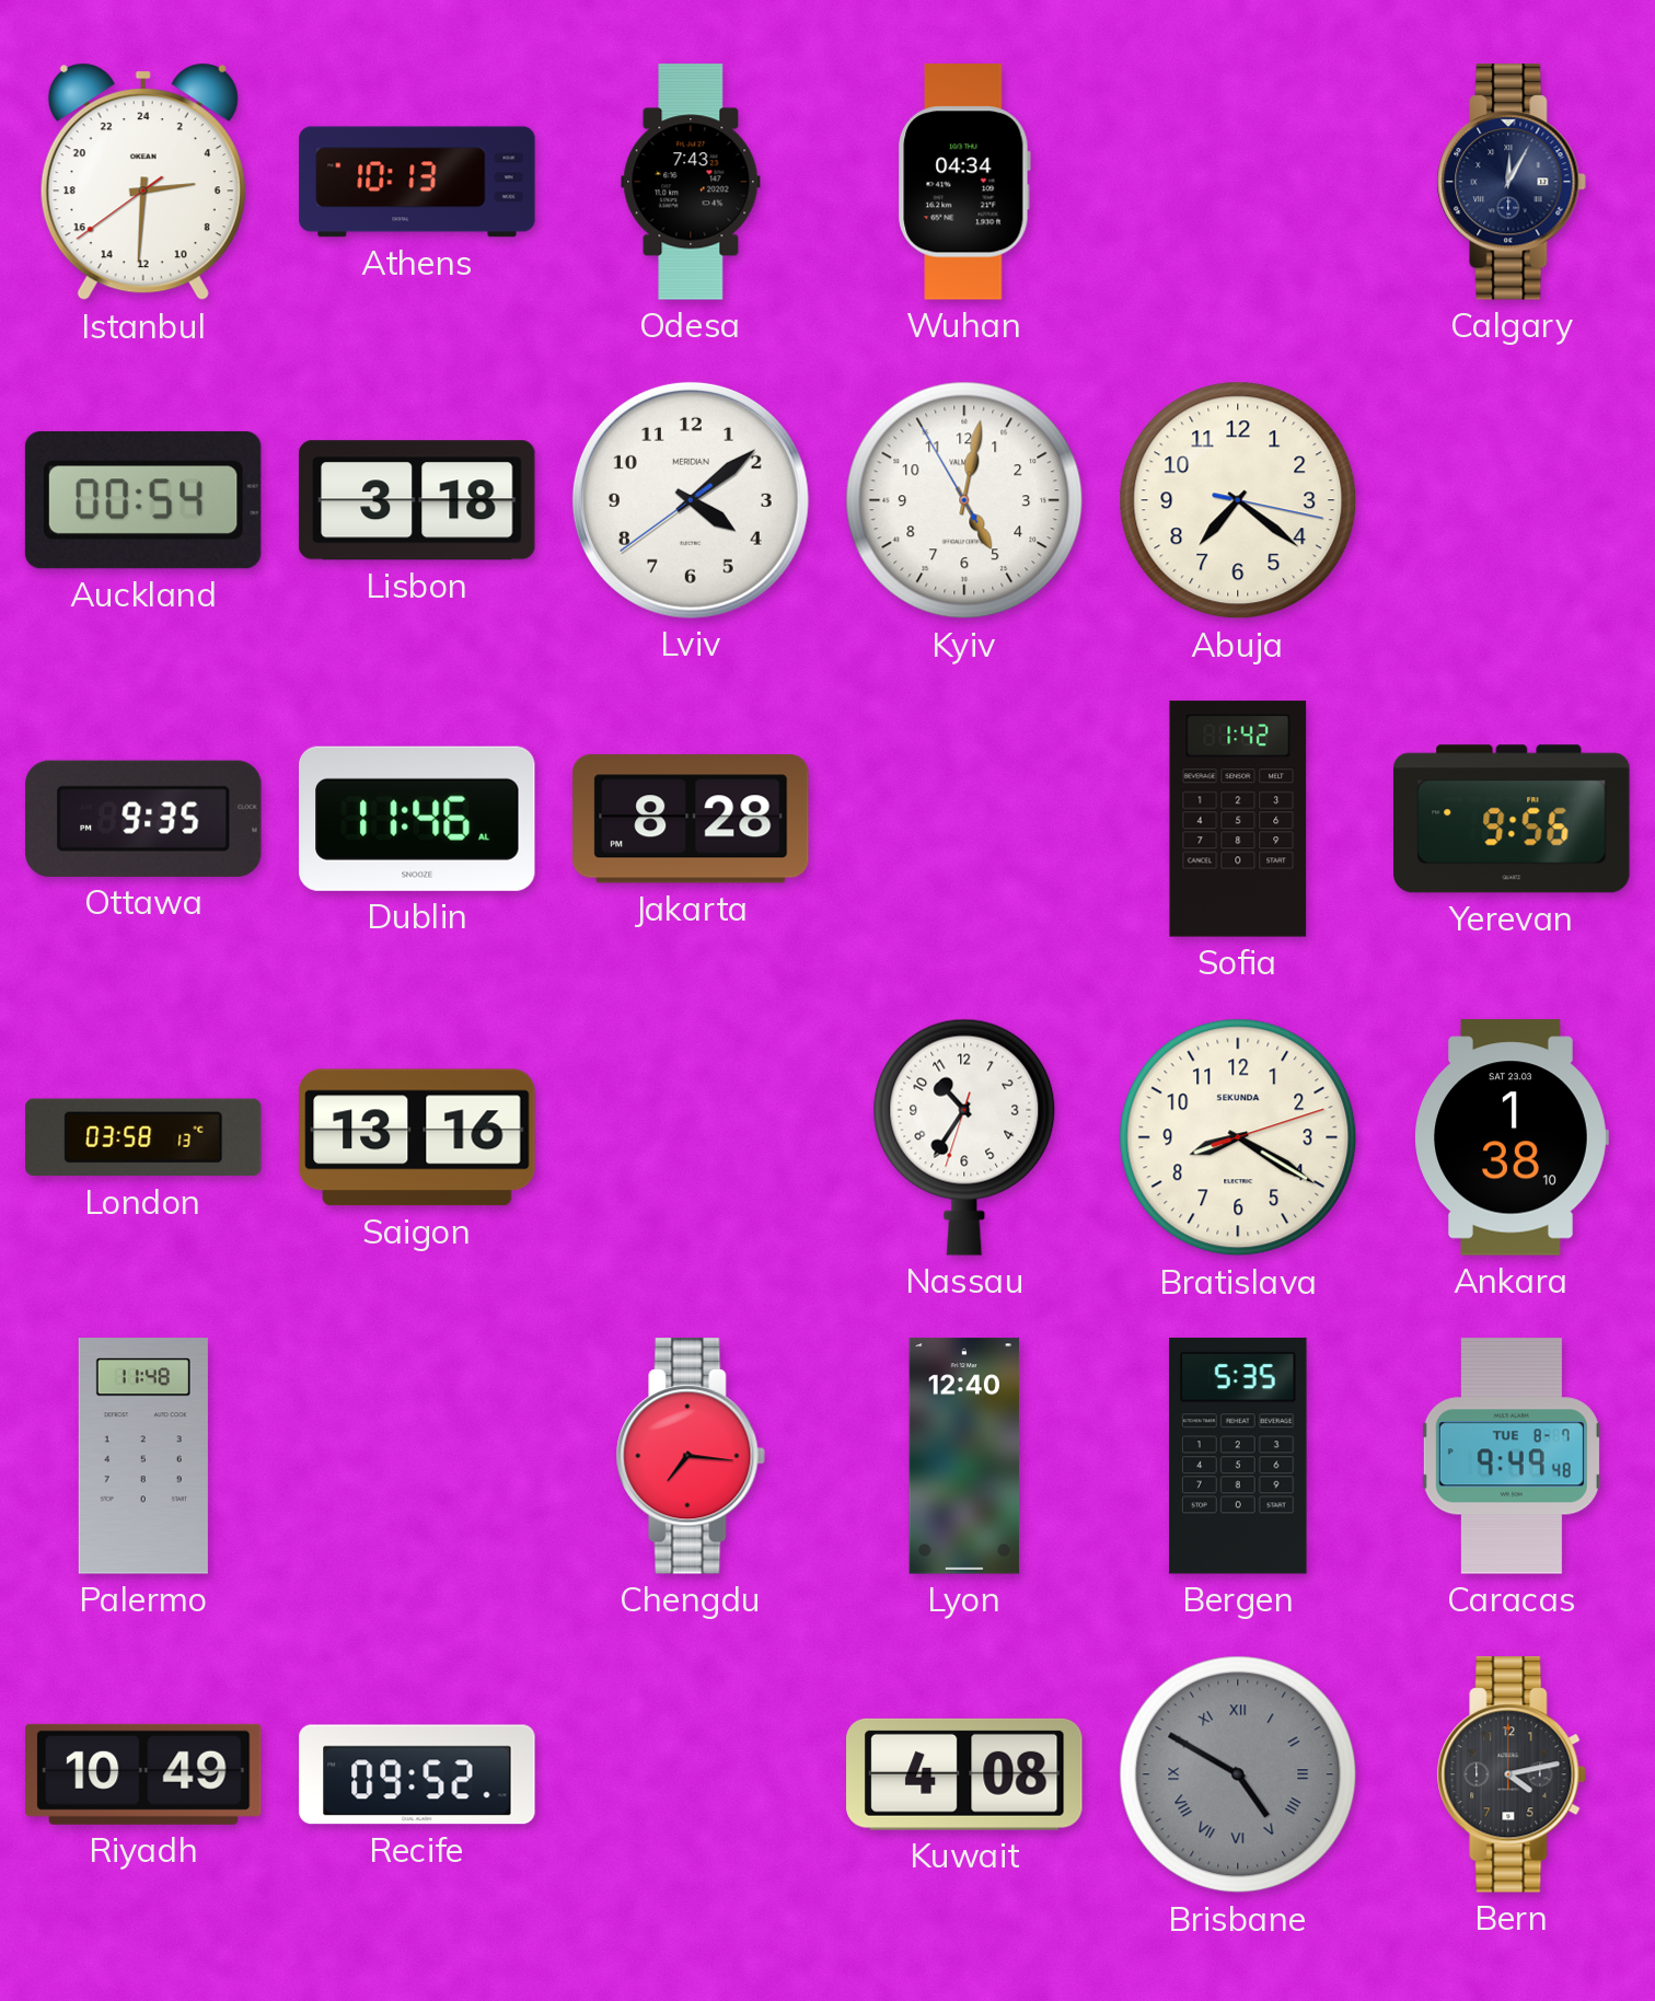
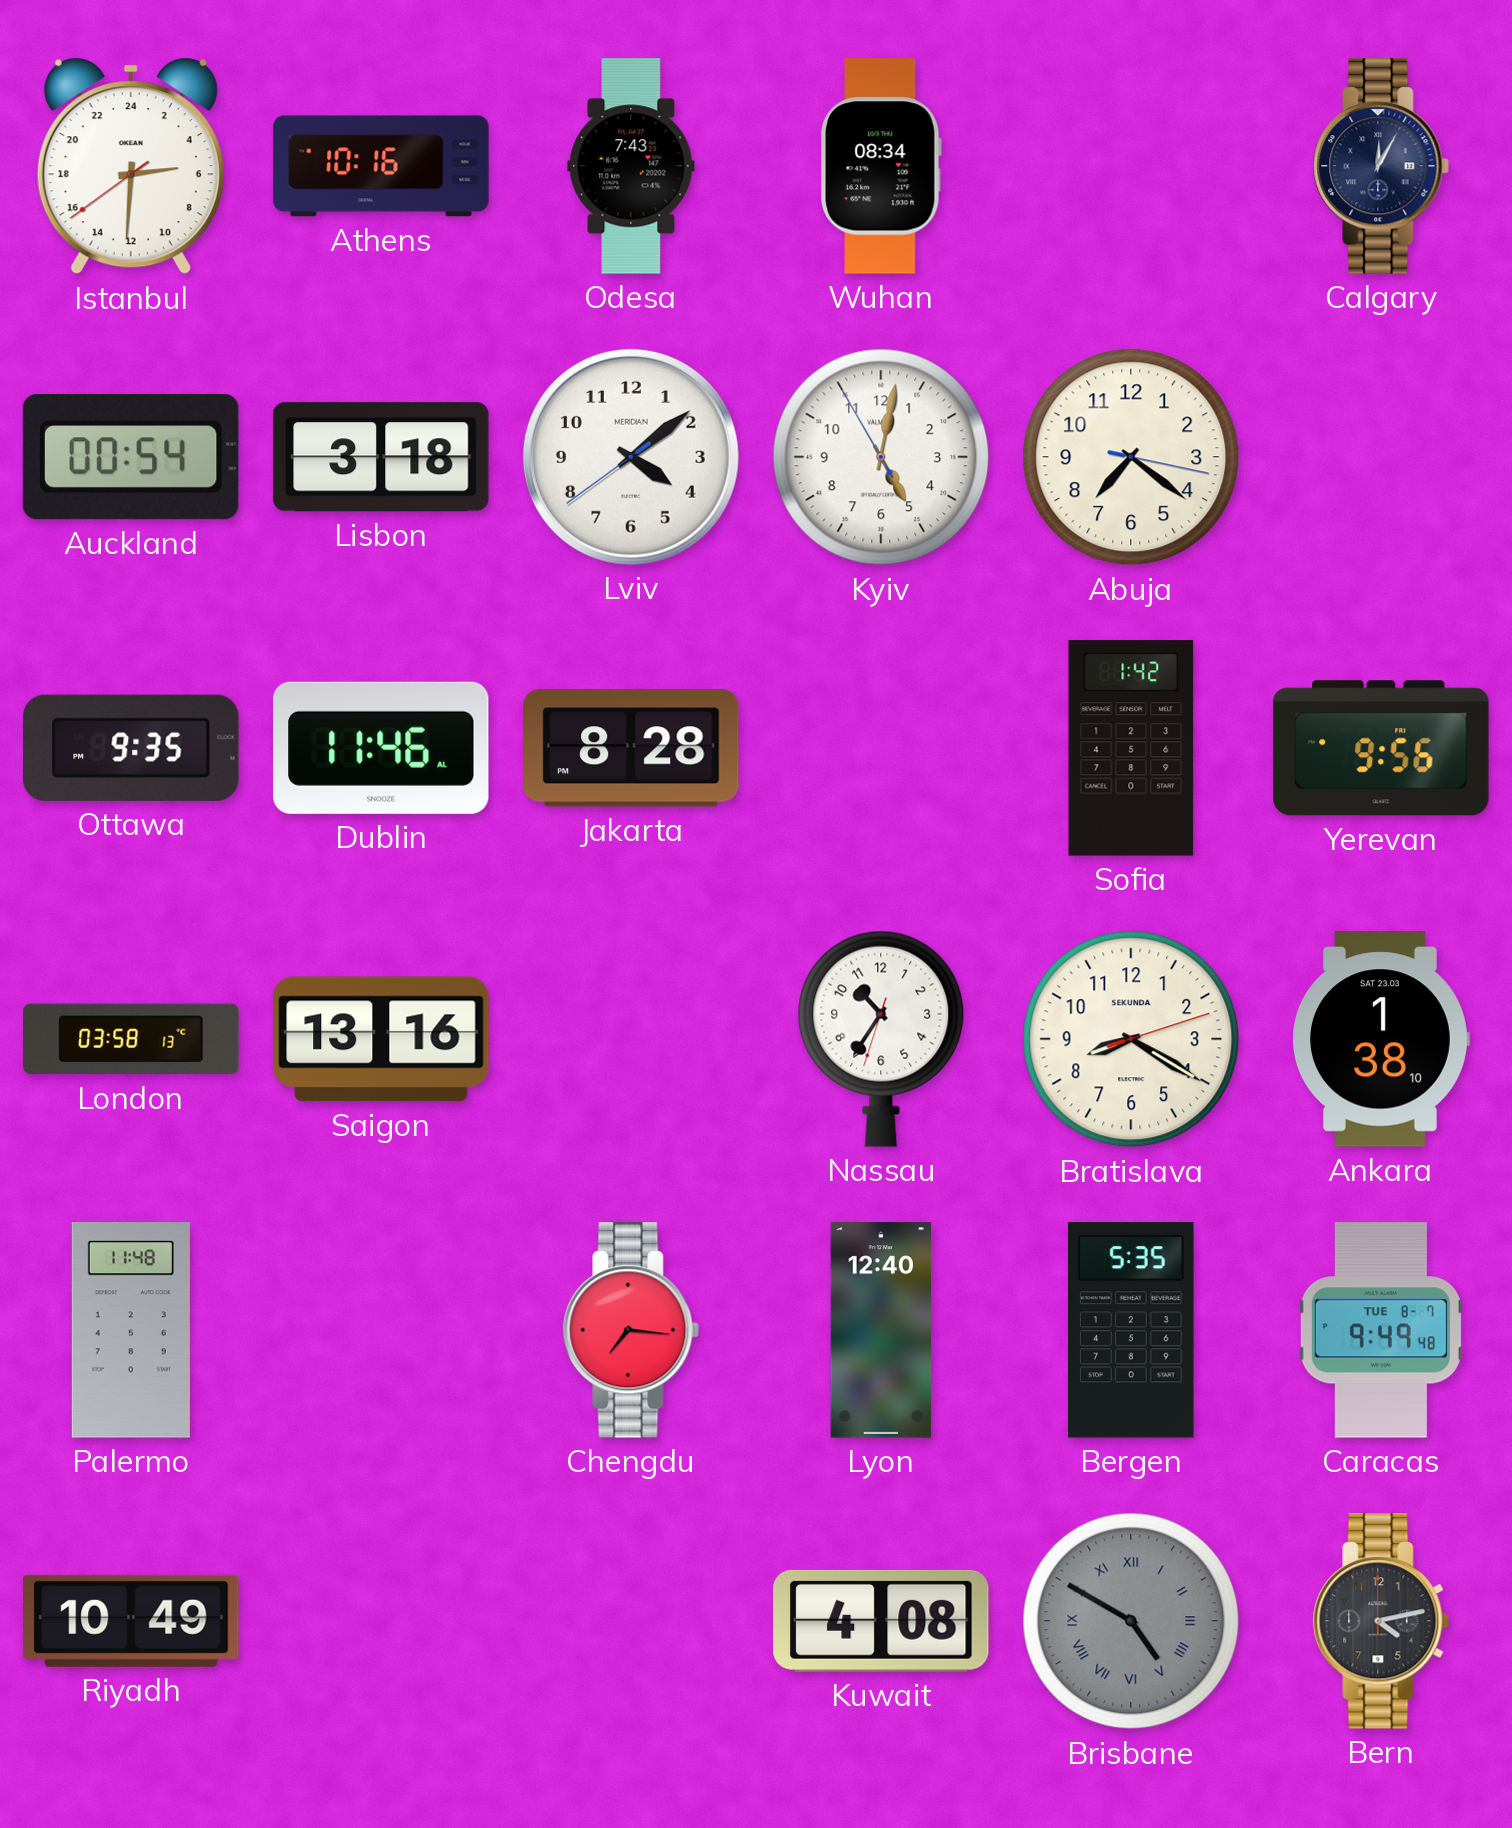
Athens: 10:13 -> 10:16
Wuhan: 04:34 -> 08:34
Recife: 09:52 -> none
